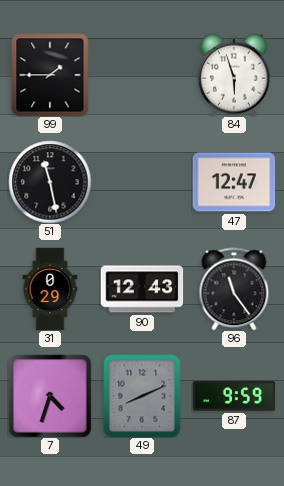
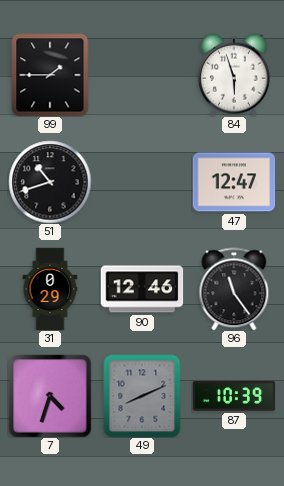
51: 11:28 -> 10:42
90: 12:43 -> 12:46
87: 9:59 -> 10:39
